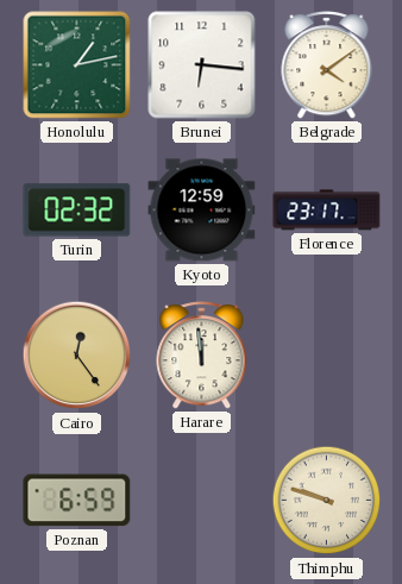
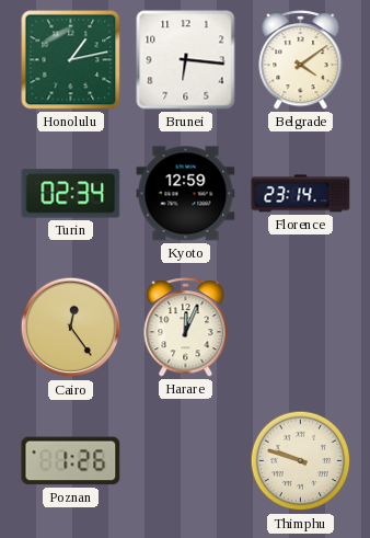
Turin: 02:32 -> 02:34
Florence: 23:17 -> 23:14
Harare: 11:59 -> 12:04
Poznan: 6:59 -> 1:26
